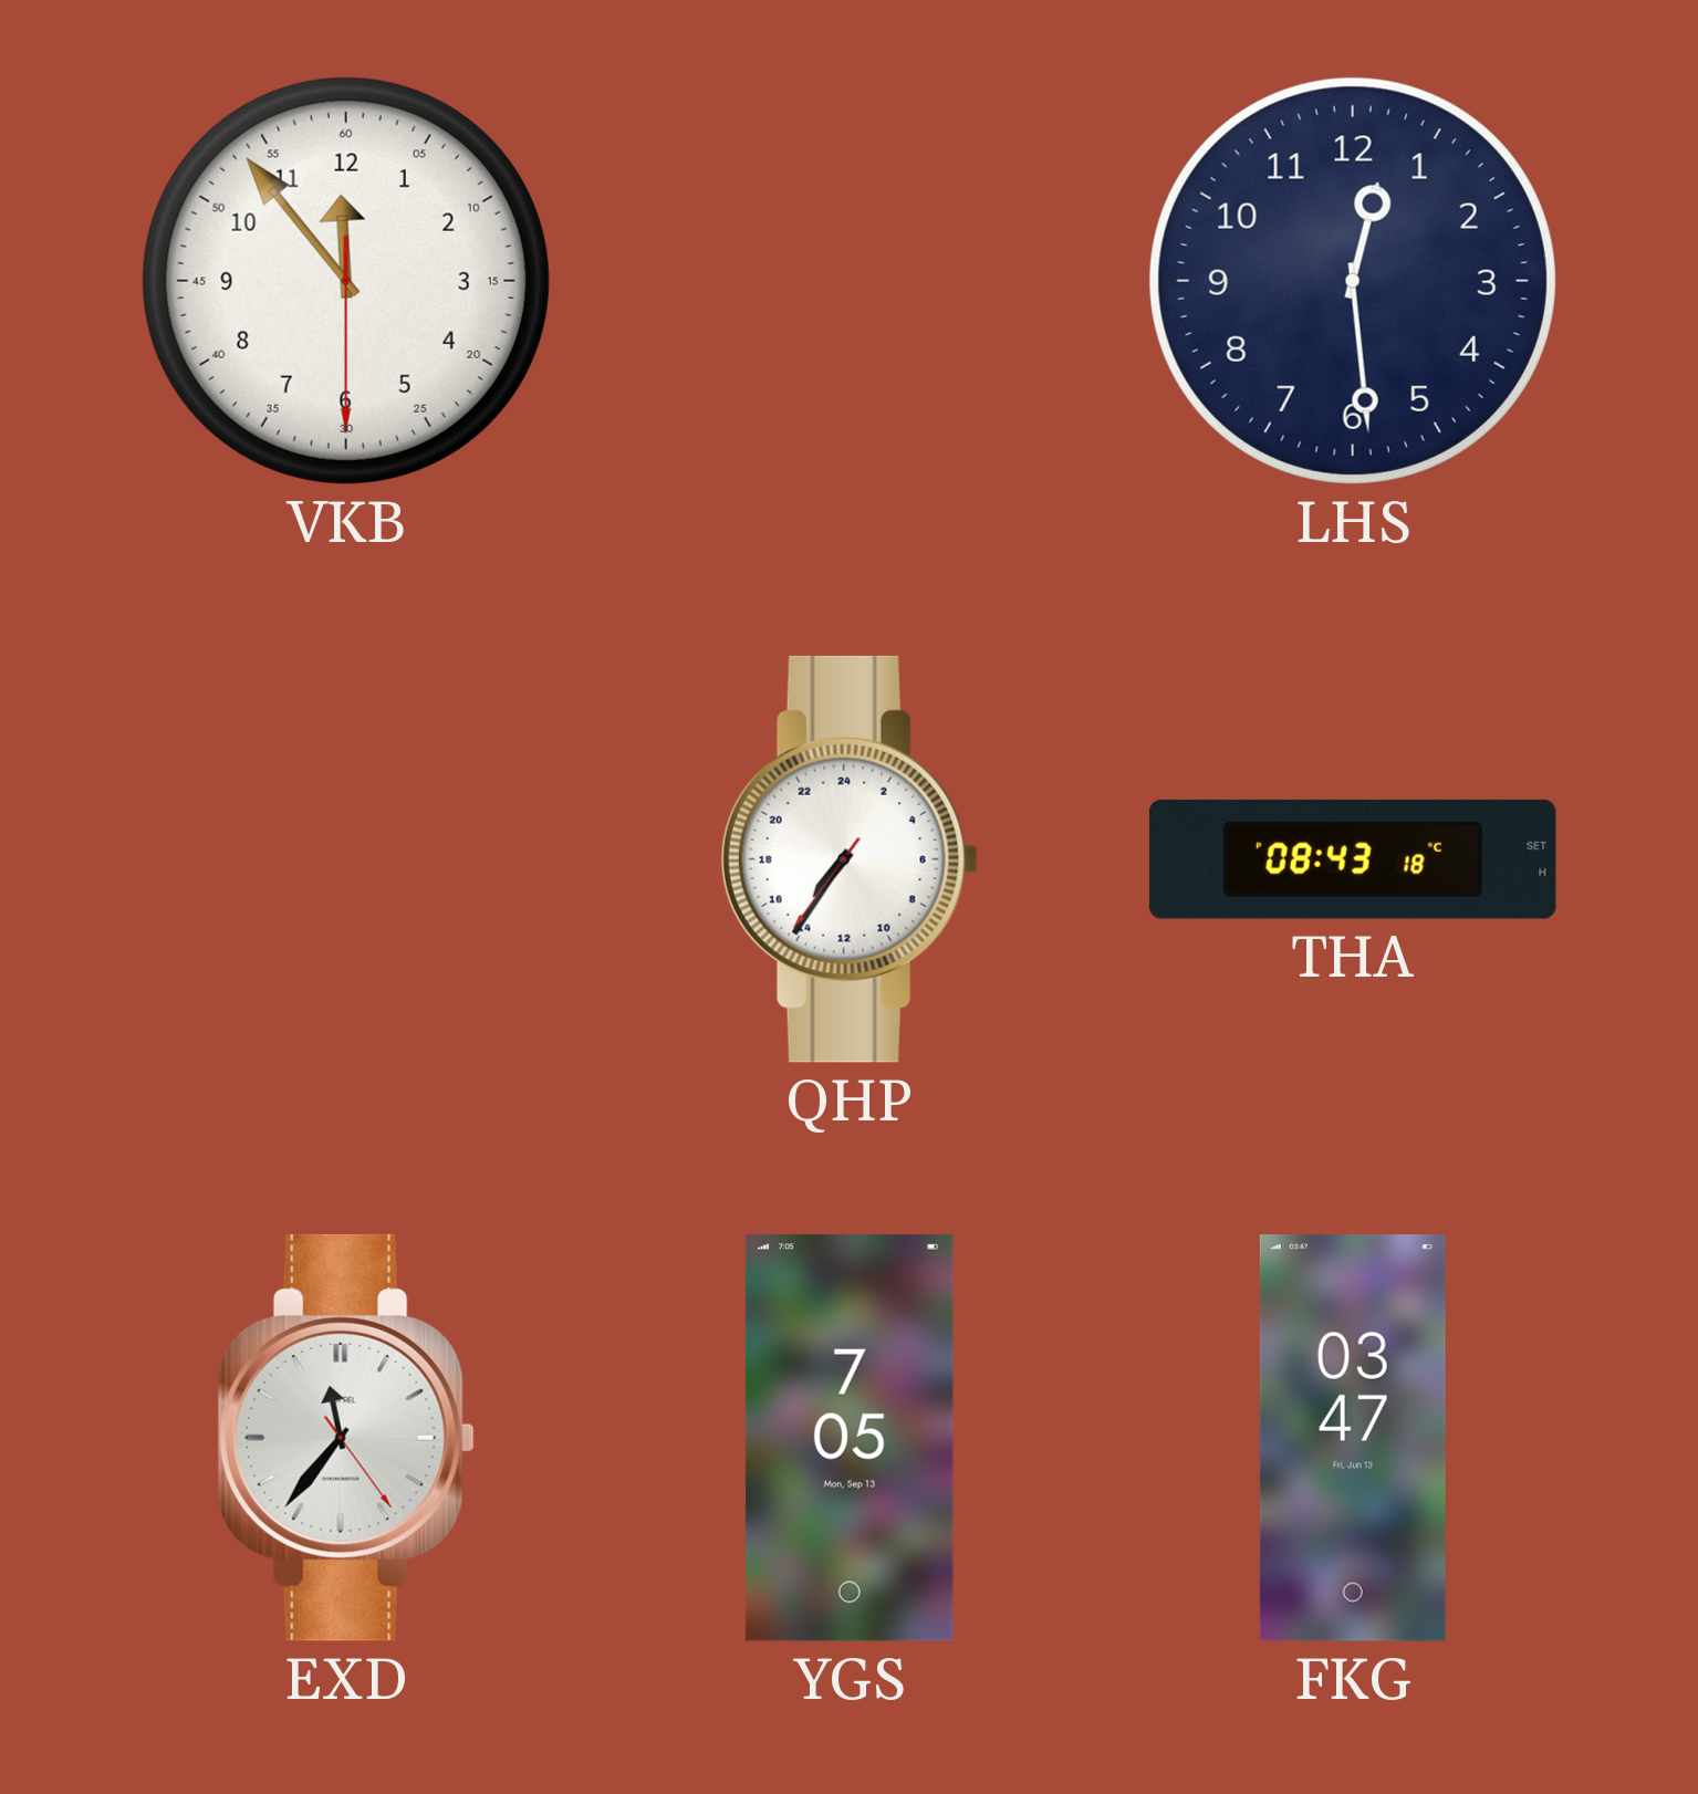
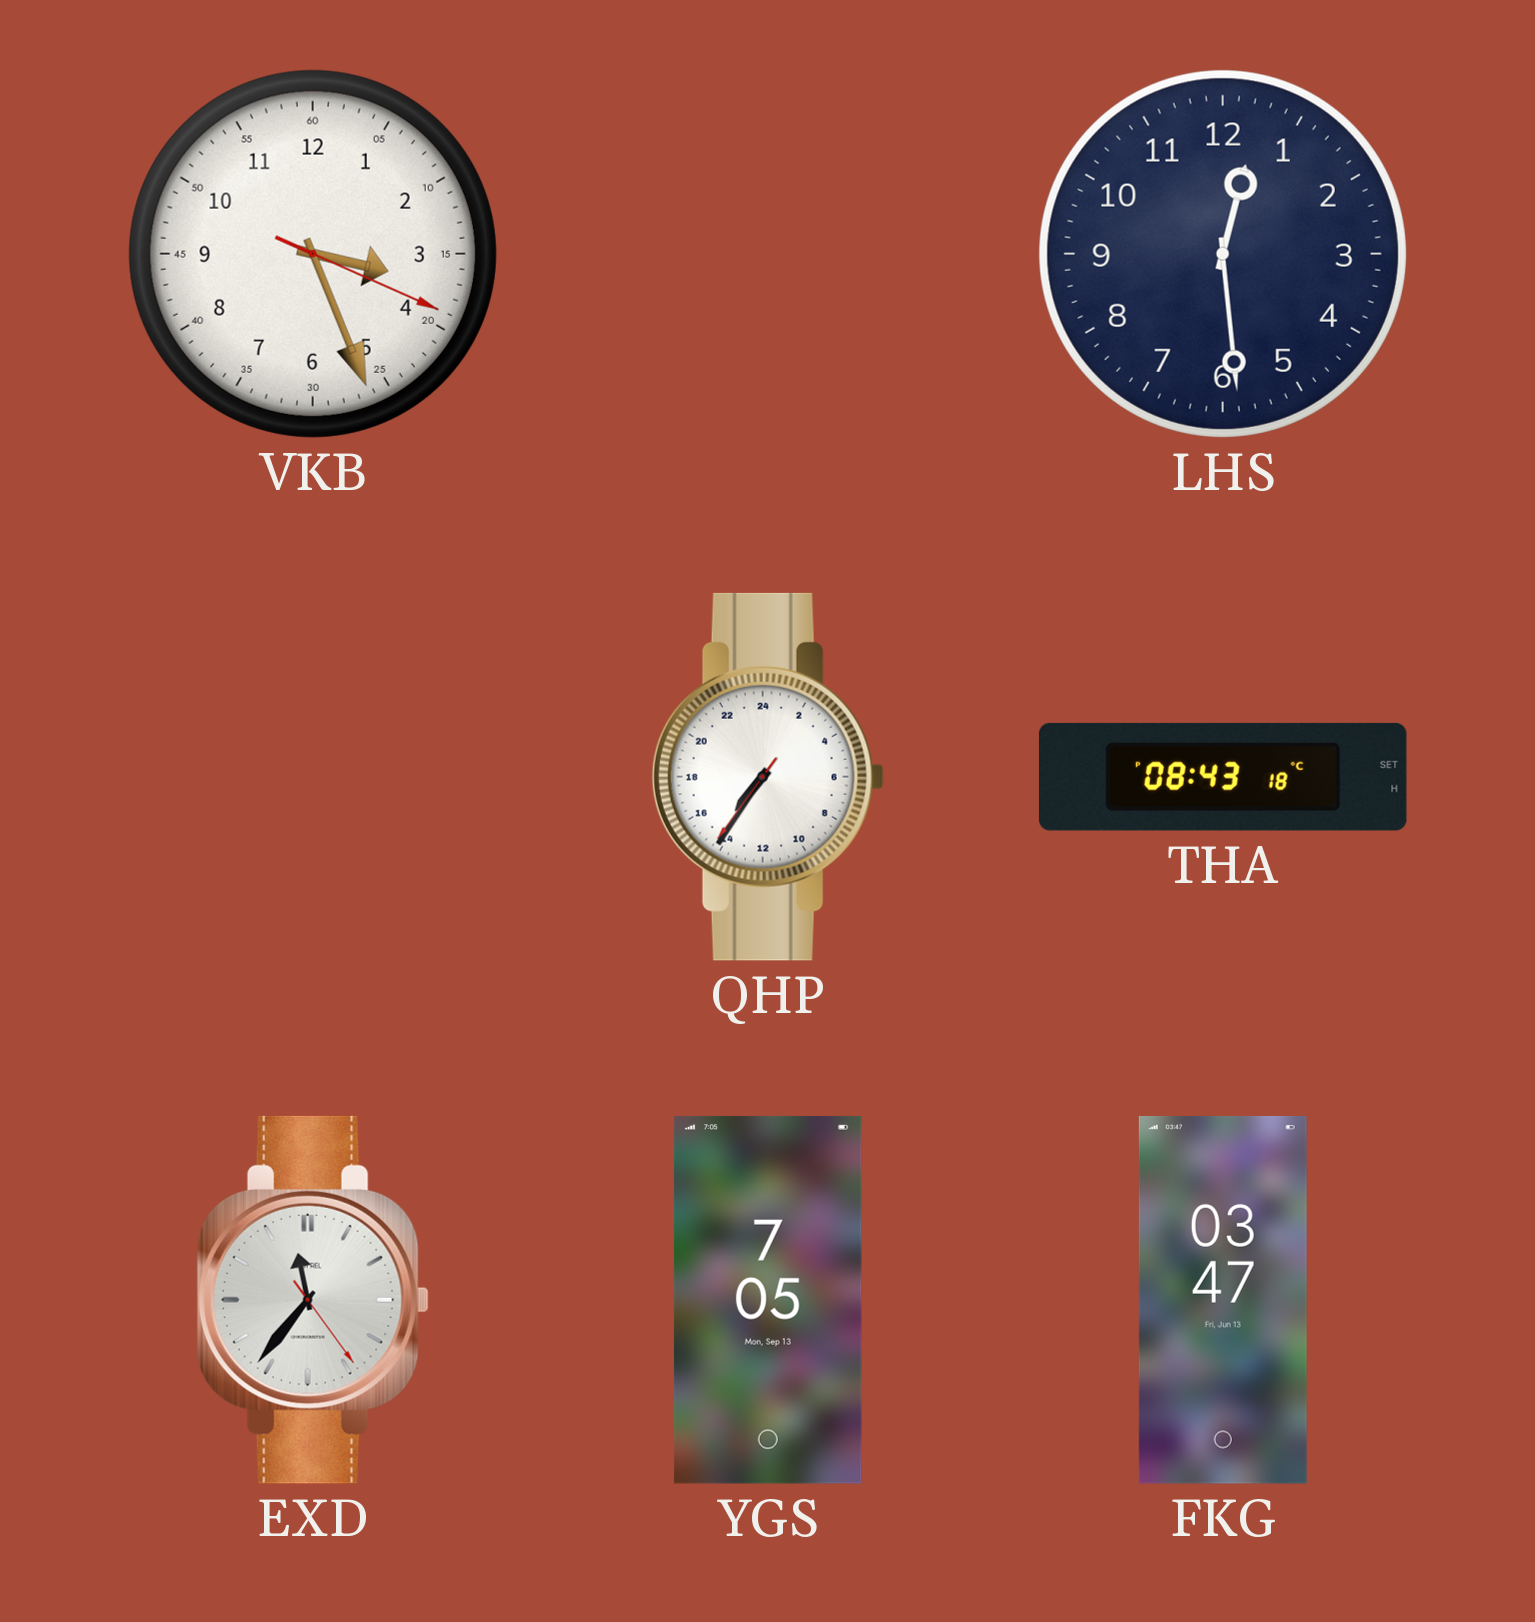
VKB: 11:53 -> 3:26
